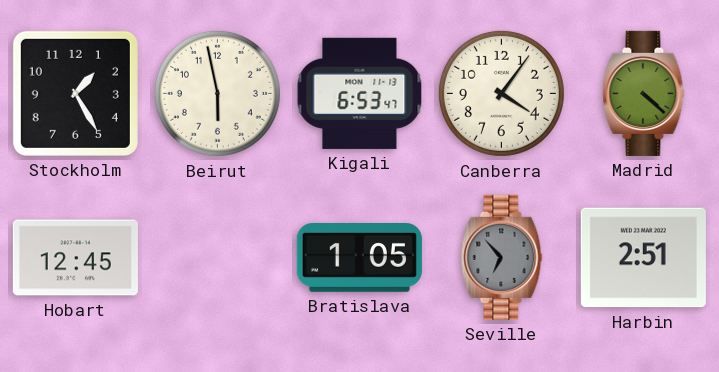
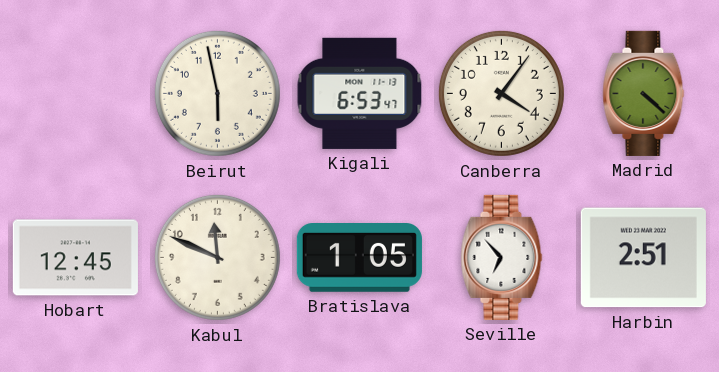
Stockholm: 1:25 -> none
Kabul: none -> 11:49
Seville dial: grey -> white
